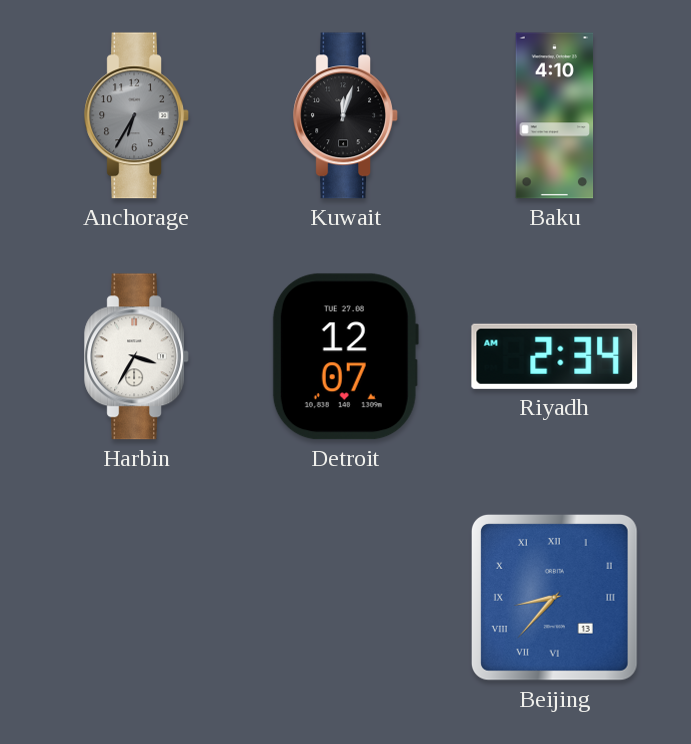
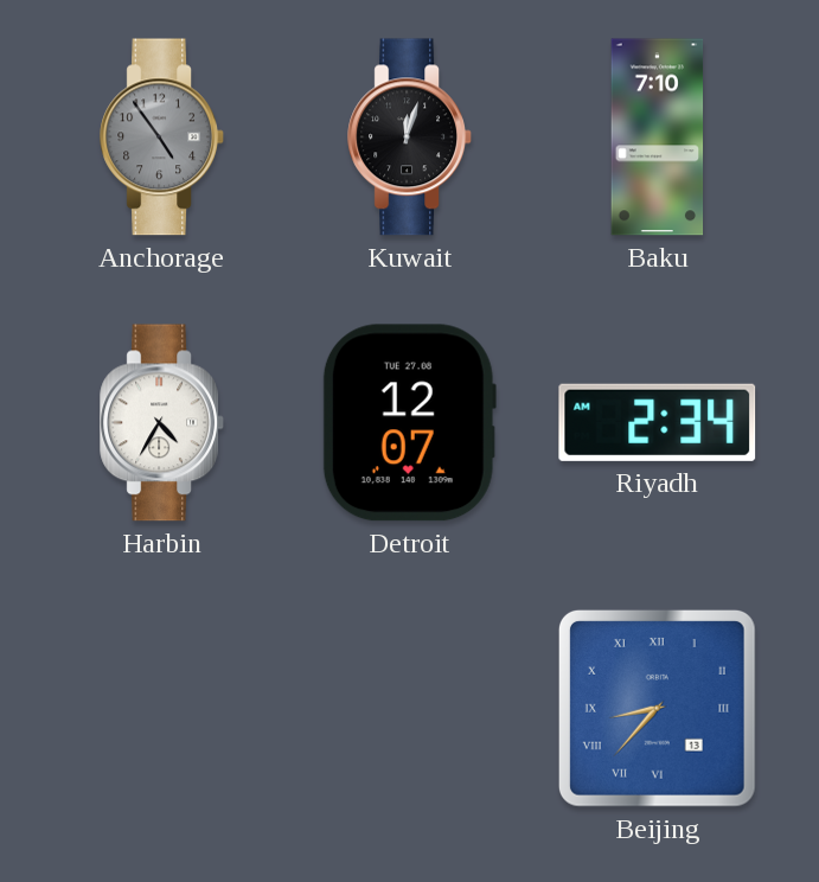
Anchorage: 6:35 -> 4:54
Baku: 4:10 -> 7:10
Harbin: 3:35 -> 4:35
